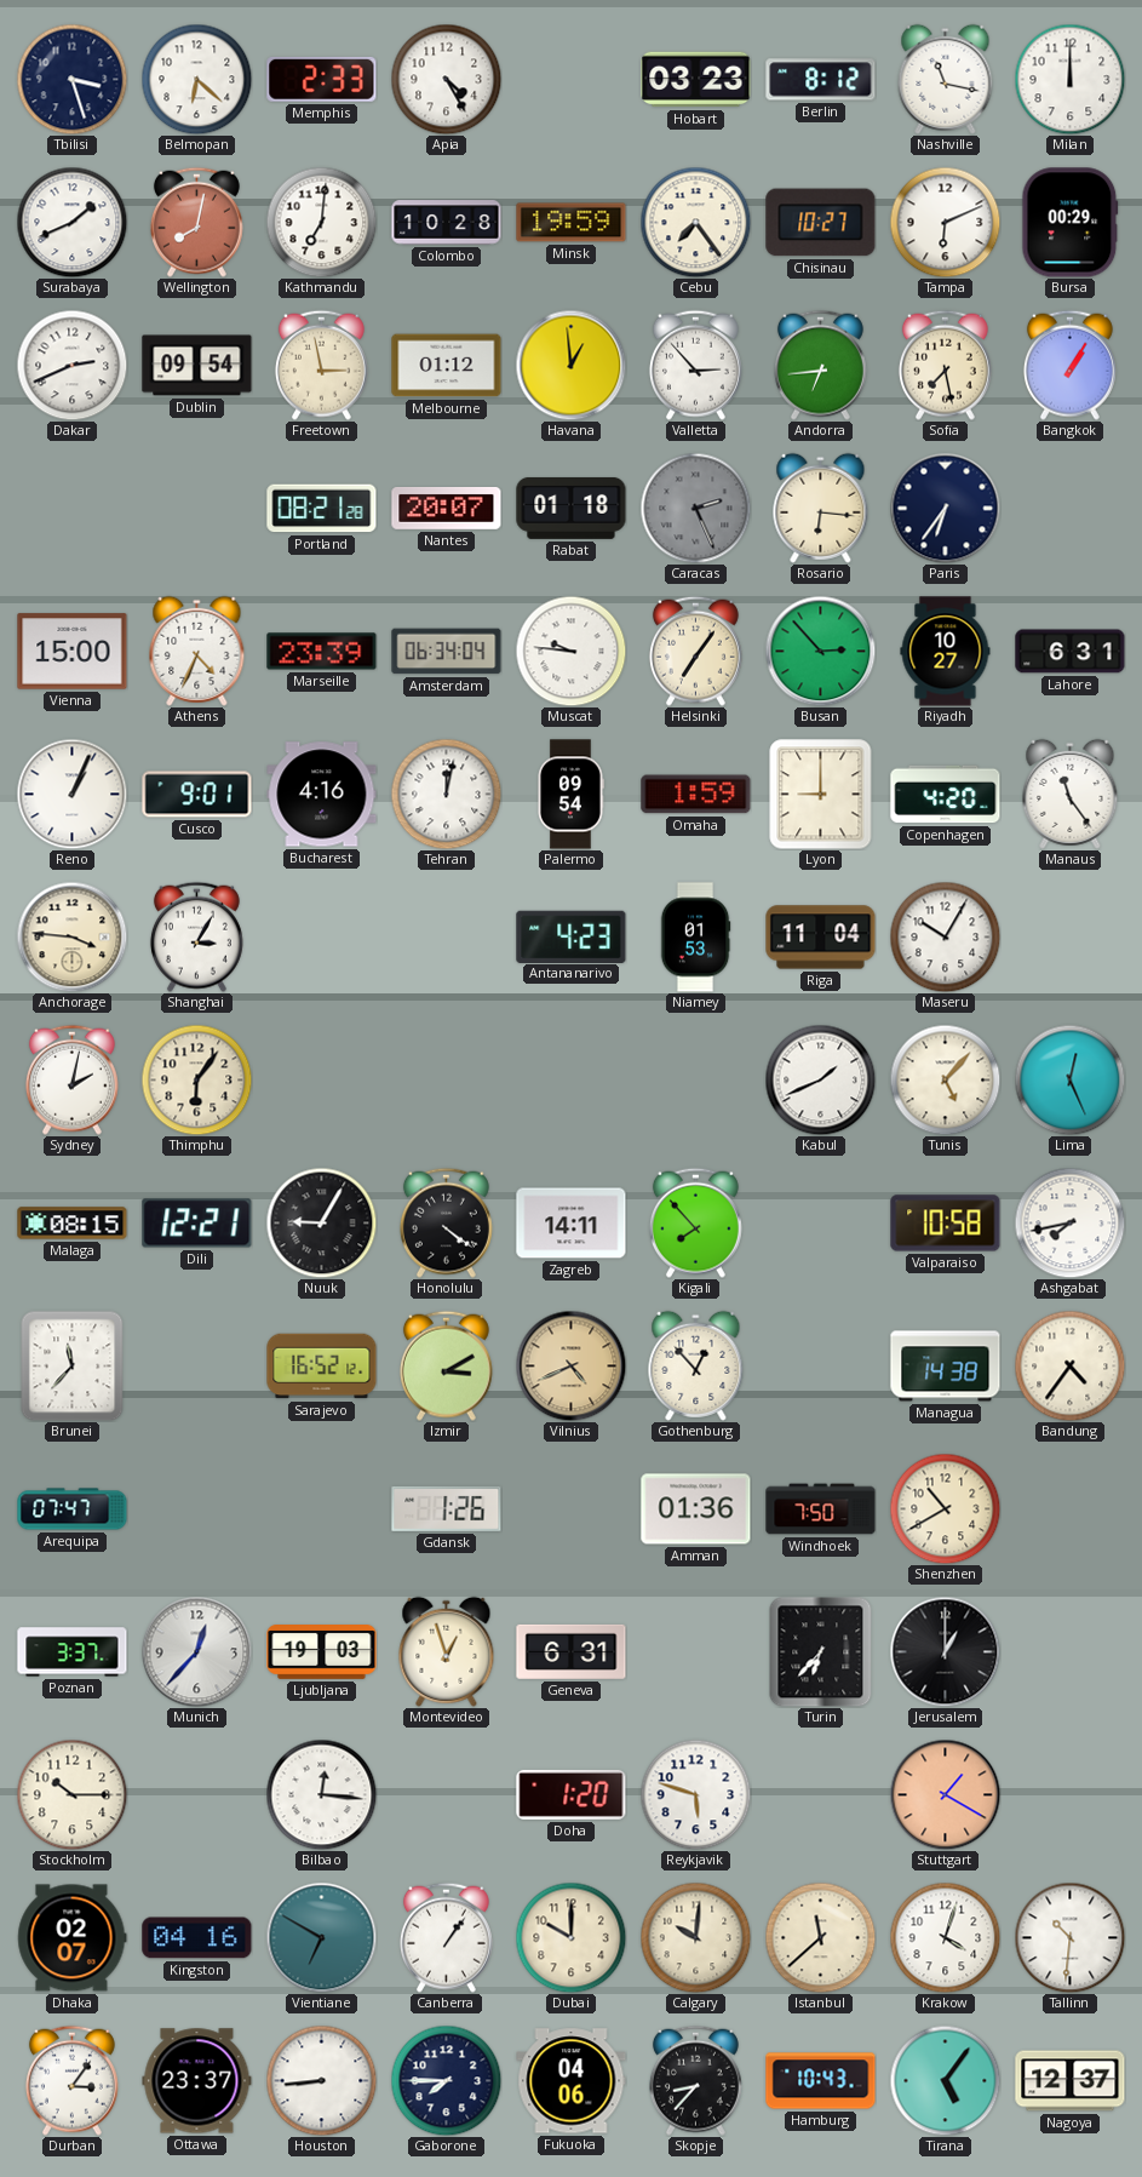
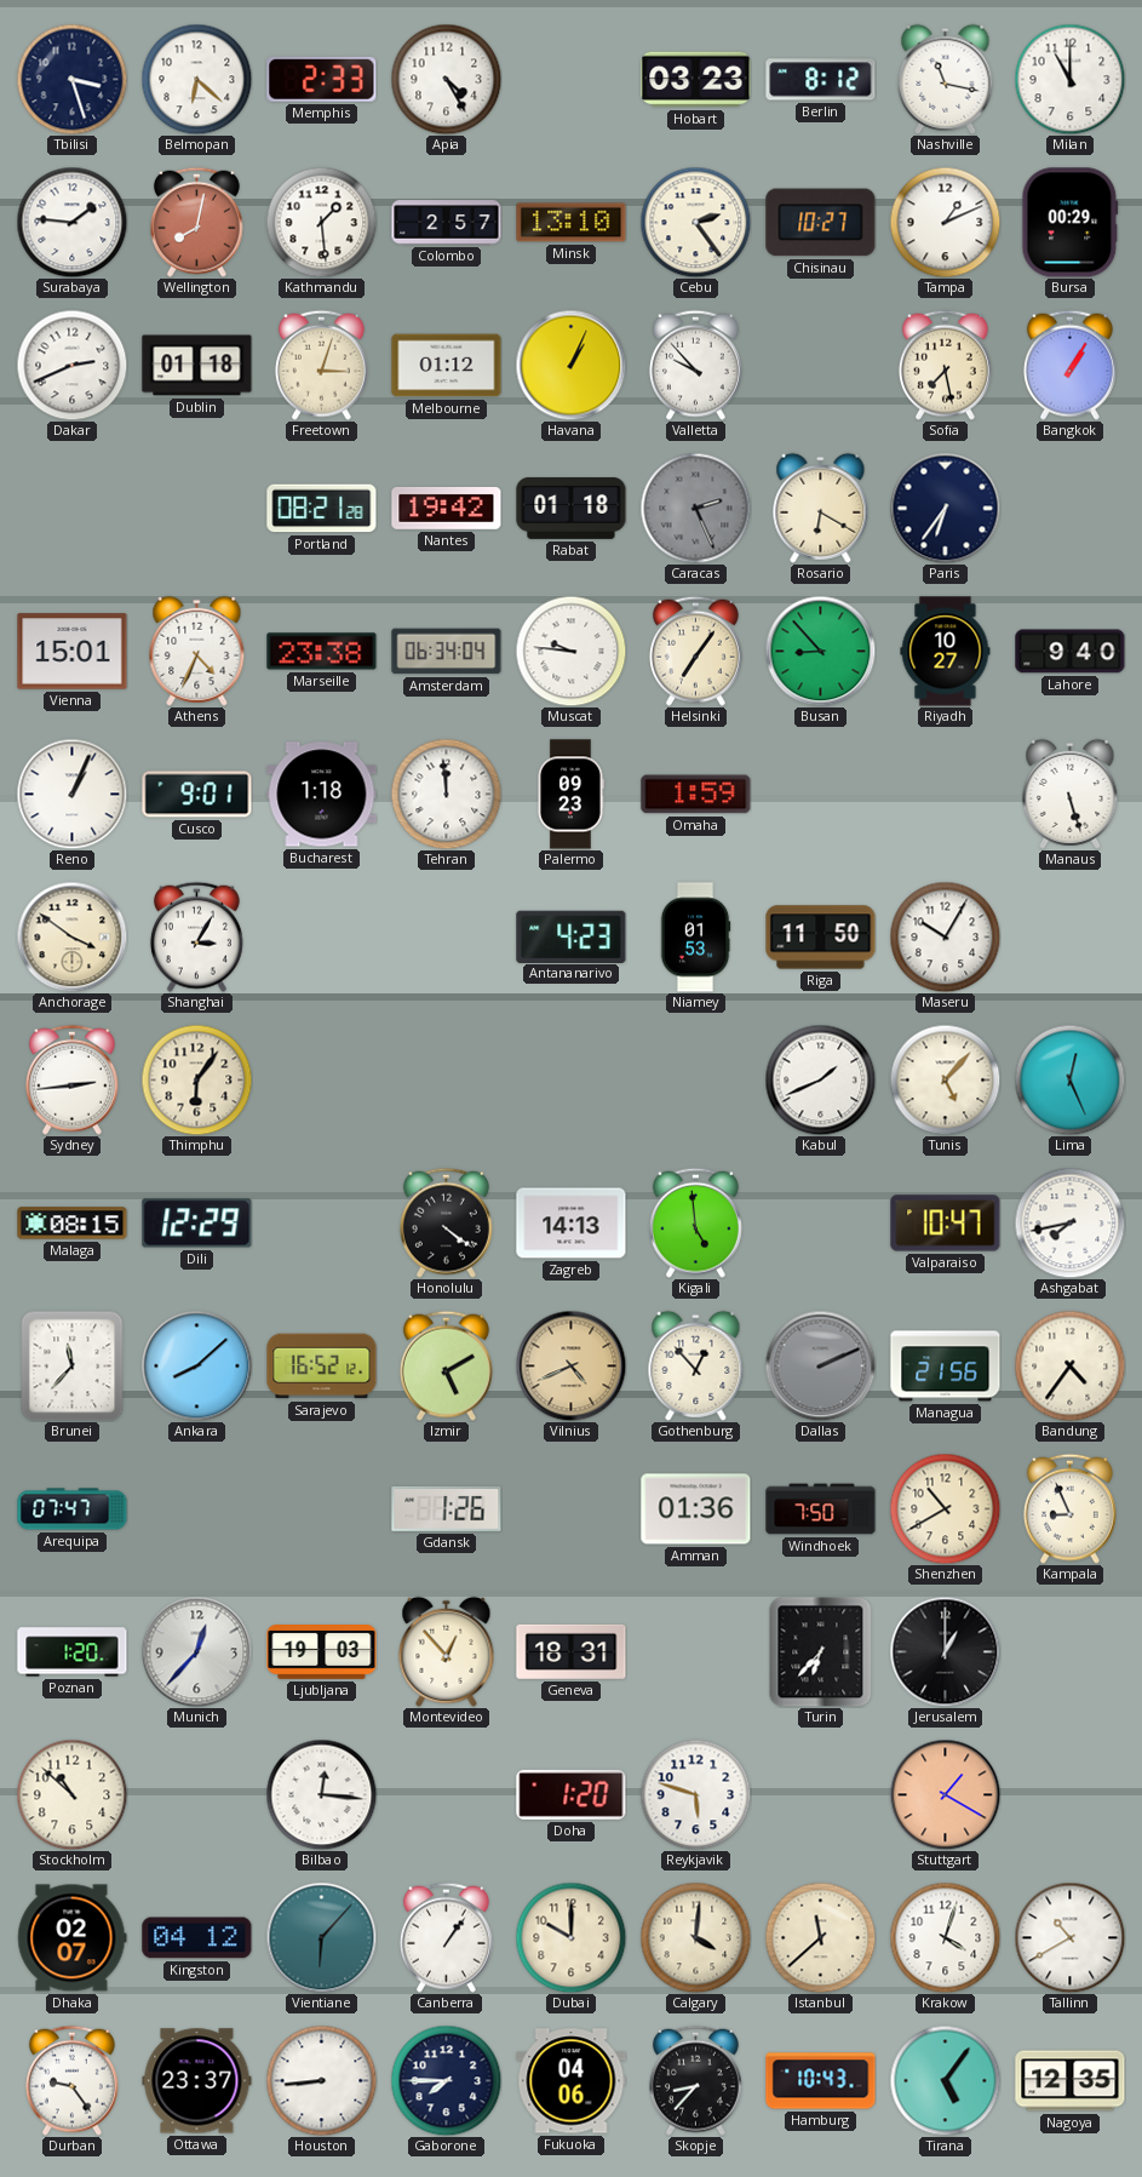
Milan: 12:00 -> 11:00
Surabaya: 1:41 -> 1:46
Kathmandu: 7:01 -> 1:29
Colombo: 10:28 -> 2:57
Minsk: 19:59 -> 13:10
Cebu: 7:24 -> 2:24
Tampa: 6:11 -> 1:11
Dublin: 09:54 -> 01:18
Freetown: 2:58 -> 3:03
Havana: 12:59 -> 1:04
Valletta: 2:53 -> 9:53
Andorra: 6:44 -> none
Nantes: 20:07 -> 19:42
Rosario: 6:16 -> 6:20
Vienna: 15:00 -> 15:01
Marseille: 23:39 -> 23:38
Busan: 2:53 -> 8:53
Lahore: 6:31 -> 9:40
Bucharest: 4:16 -> 1:18
Tehran: 12:02 -> 11:59
Palermo: 09:54 -> 09:23
Lyon: 9:00 -> none
Copenhagen: 4:20 -> none
Manaus: 11:24 -> 5:27
Anchorage: 3:46 -> 3:51
Riga: 11:04 -> 11:50
Sydney: 2:02 -> 2:44
Dili: 12:21 -> 12:29
Nuuk: 9:05 -> none
Zagreb: 14:11 -> 14:13
Kigali: 7:53 -> 4:59
Valparaiso: 10:58 -> 10:47
Ankara: none -> 8:08
Izmir: 3:10 -> 5:10
Dallas: none -> 2:11
Managua: 14:38 -> 21:56
Kampala: none -> 8:56
Poznan: 3:37 -> 1:20
Montevideo: 12:57 -> 12:53
Geneva: 6:31 -> 18:31
Stockholm: 10:15 -> 10:52
Kingston: 04:16 -> 04:12
Vientiane: 6:50 -> 6:07
Calgary: 10:01 -> 4:01
Tallinn: 10:31 -> 10:40
Durban: 3:06 -> 9:24
Nagoya: 12:37 -> 12:35
